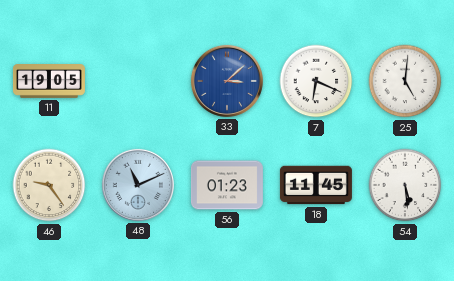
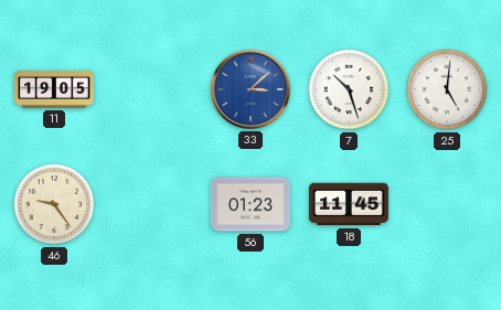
7: 6:19 -> 10:27
48: 11:11 -> none
54: 5:29 -> none
